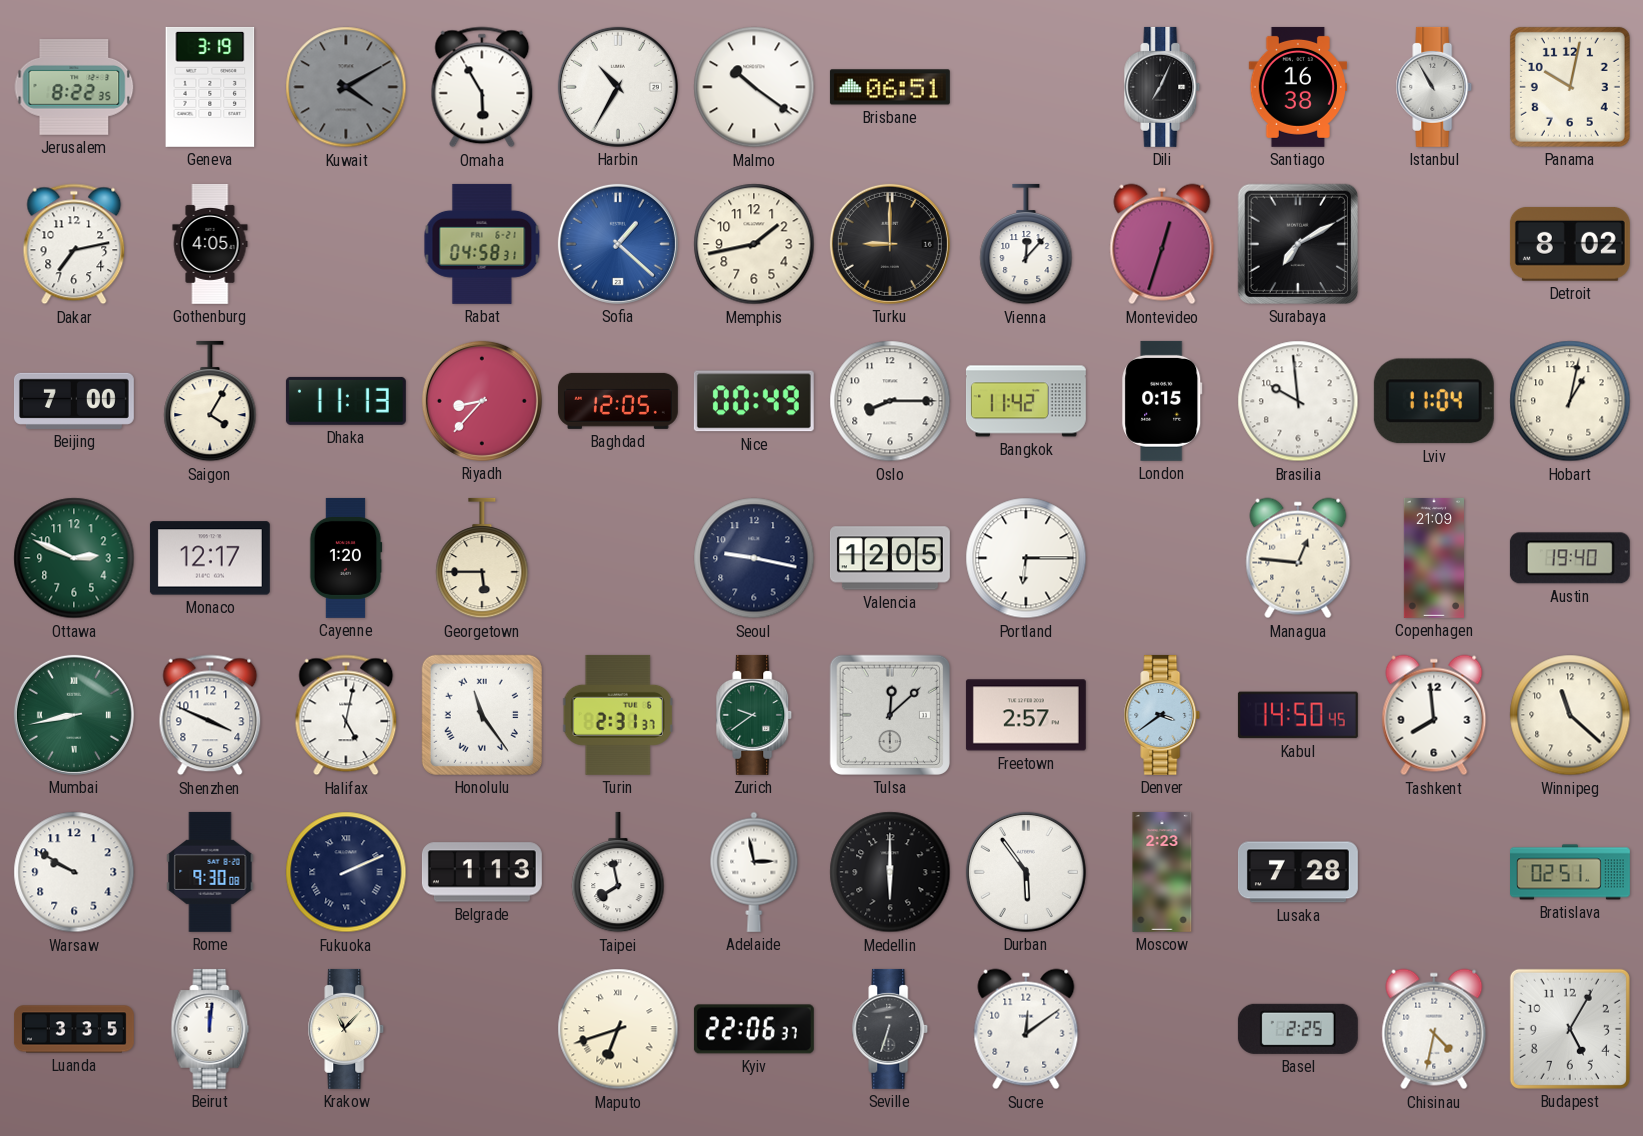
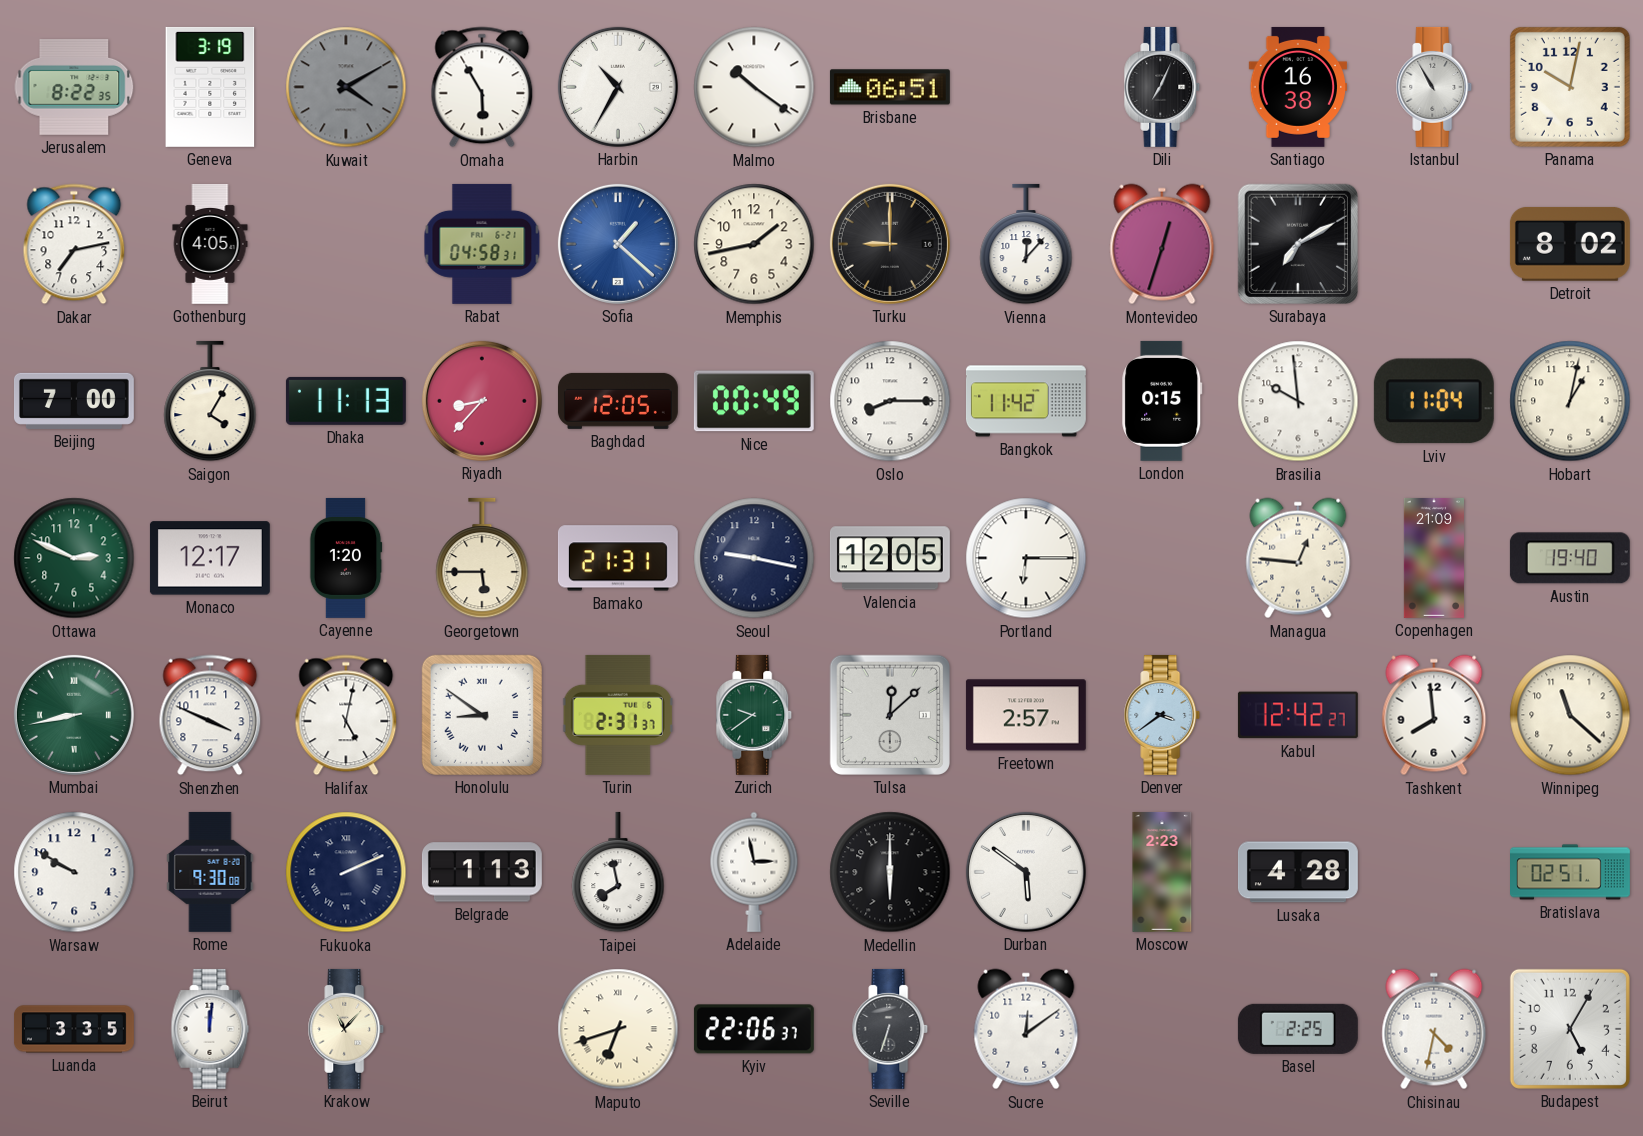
Bamako: none -> 21:31
Honolulu: 11:24 -> 8:51
Kabul: 14:50 -> 12:42
Durban: 5:54 -> 5:51
Lusaka: 7:28 -> 4:28
